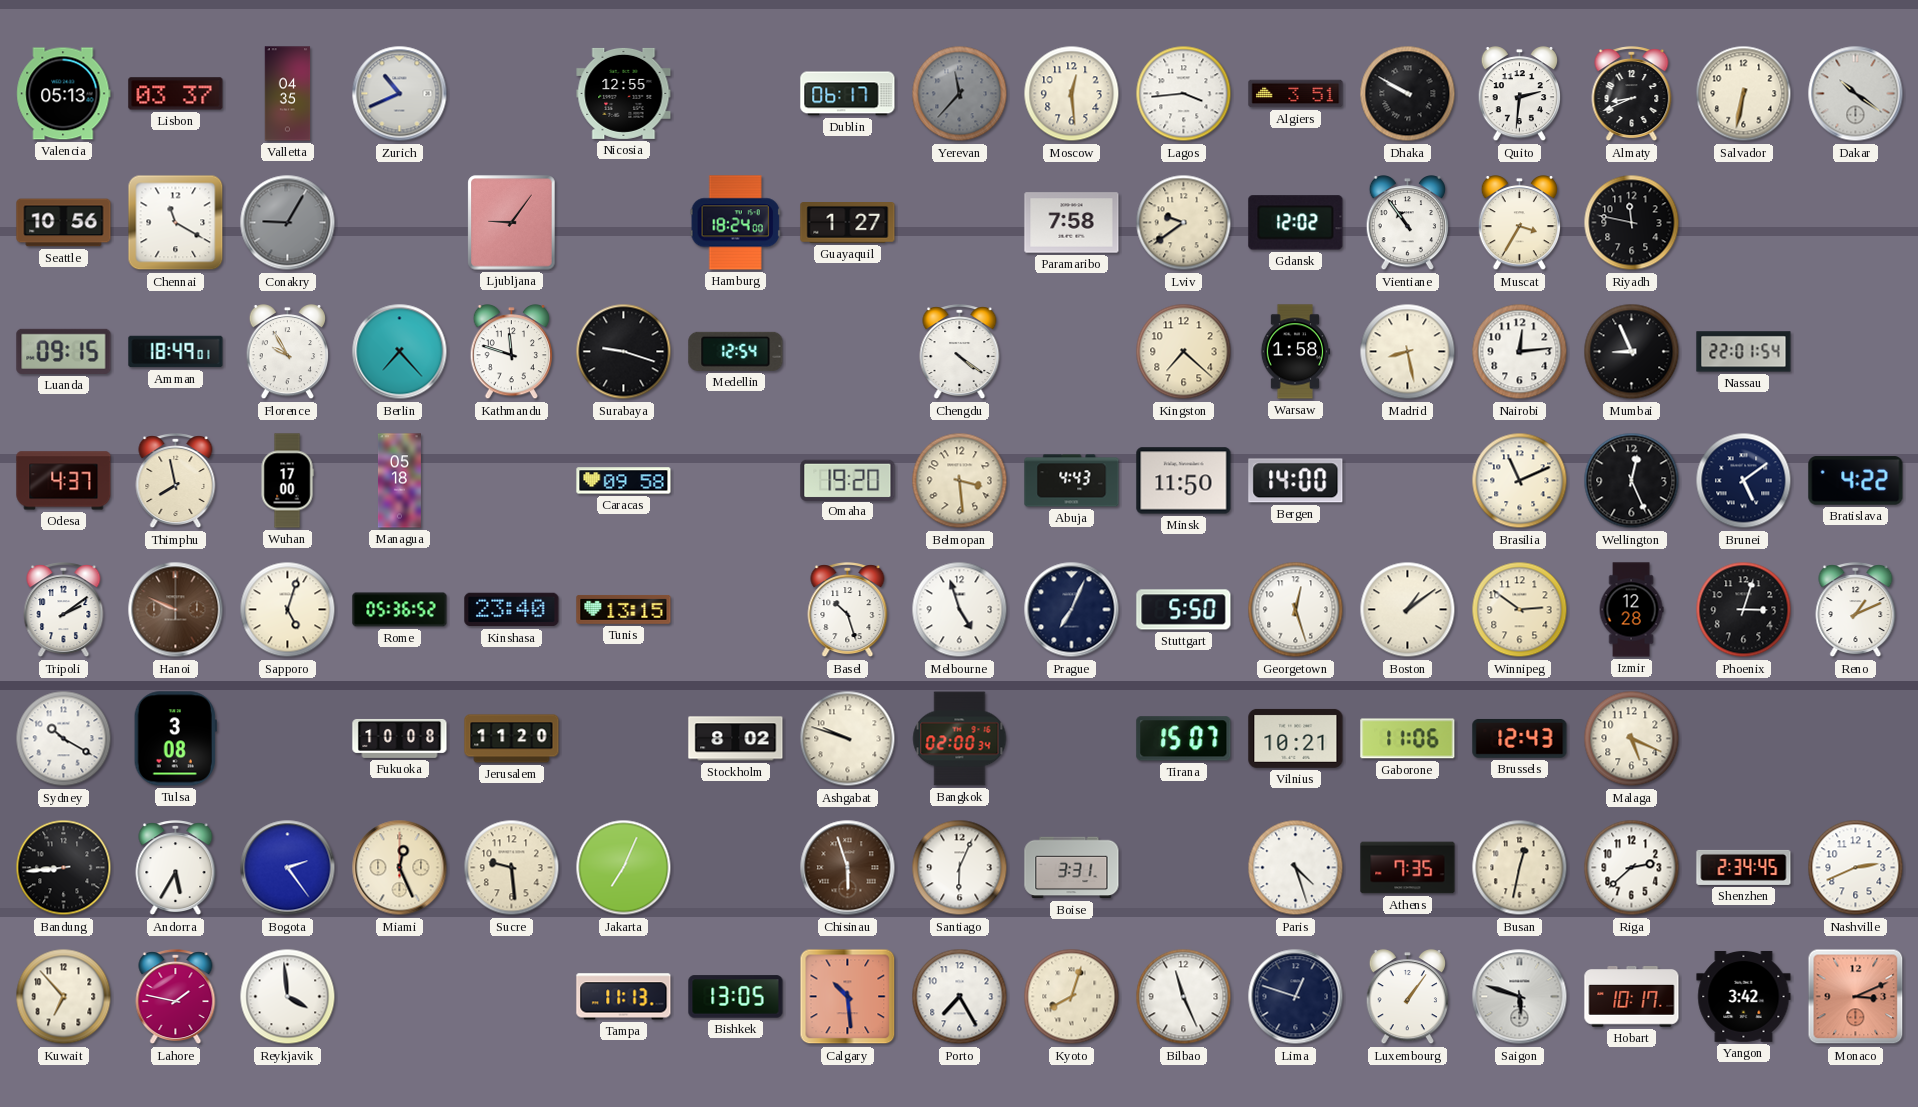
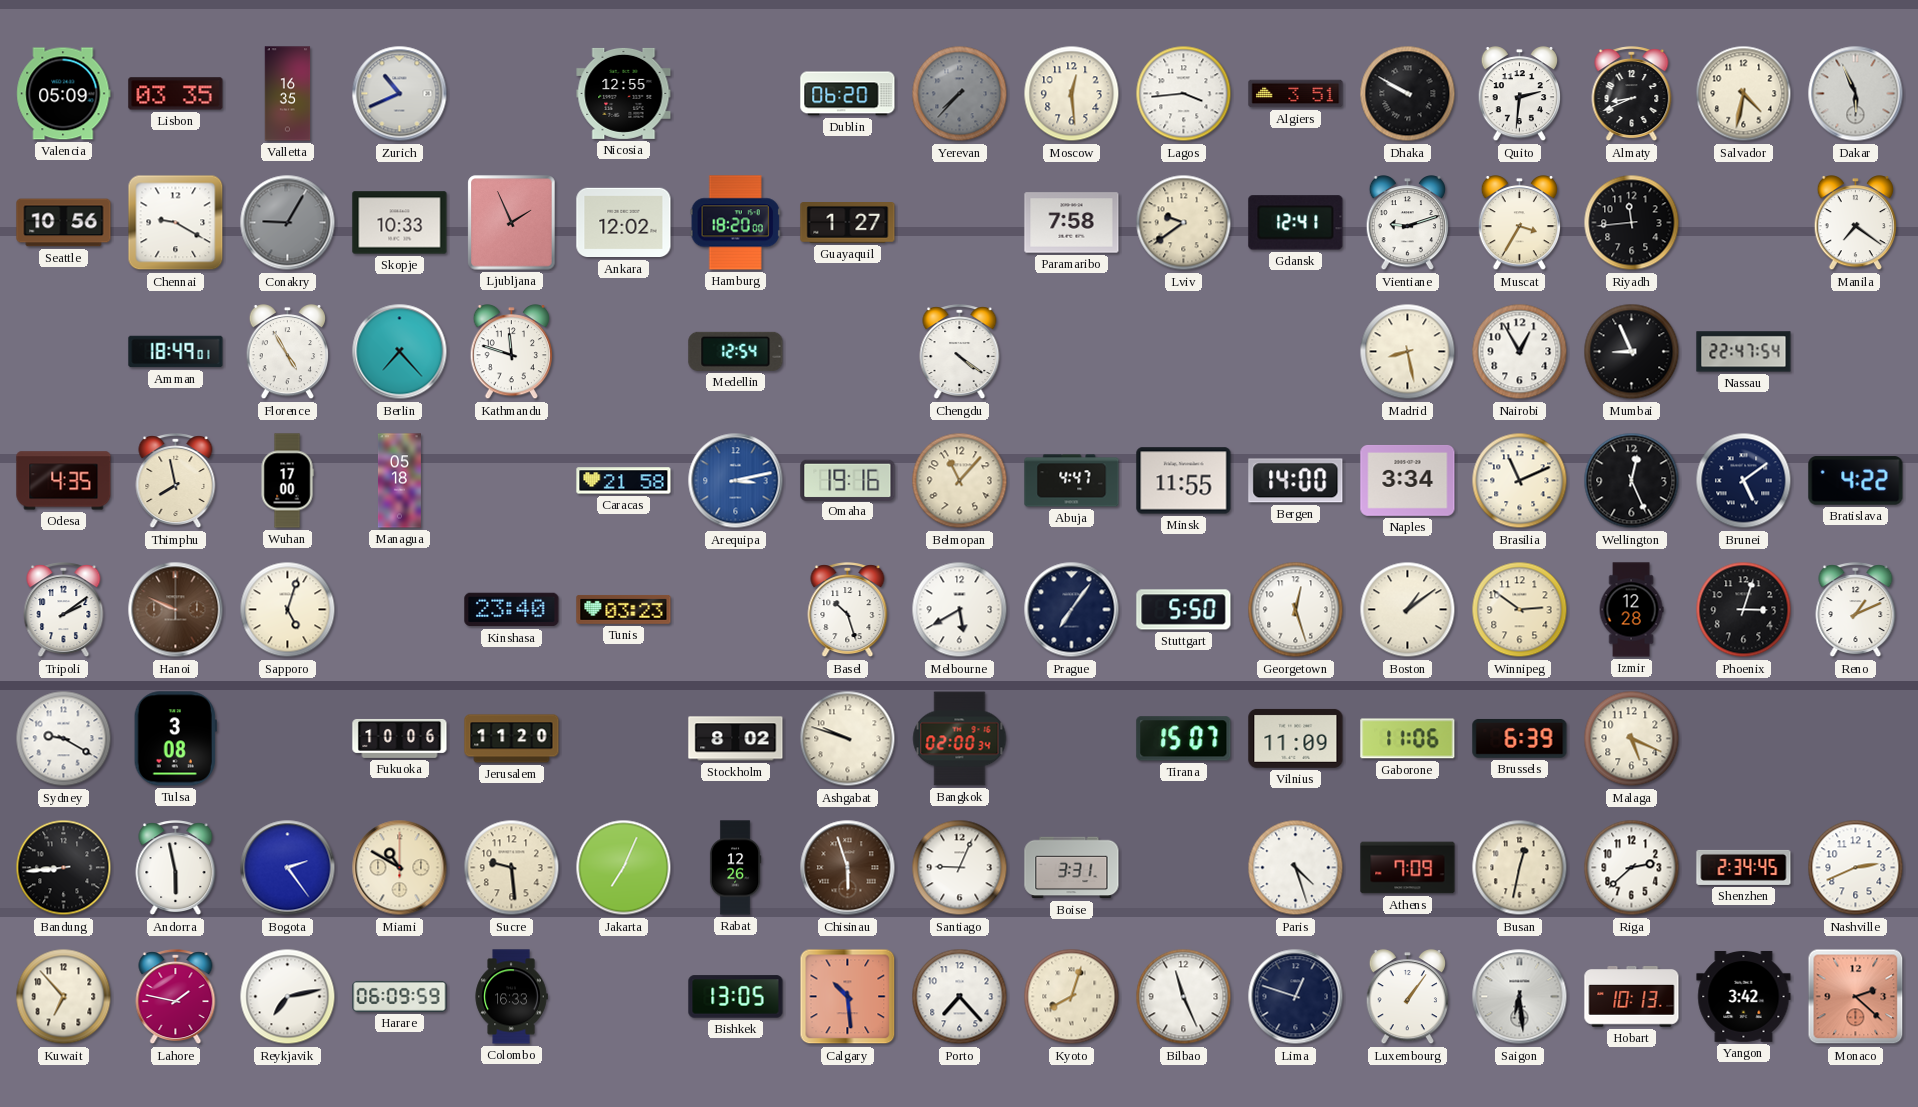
Valencia: 05:13 -> 05:09
Lisbon: 03:37 -> 03:35
Valletta: 04:35 -> 16:35
Dublin: 06:17 -> 06:20
Yerevan: 11:37 -> 7:37
Salvador: 6:32 -> 4:32
Dakar: 10:21 -> 5:56
Chennai: 11:20 -> 9:20
Skopje: none -> 10:33
Ljubljana: 9:06 -> 1:56
Ankara: none -> 12:02
Hamburg: 18:24 -> 18:20
Gdansk: 12:02 -> 12:41
Vientiane: 10:54 -> 9:12
Riyadh: 11:47 -> 11:44
Manila: none -> 7:21
Luanda: 09:15 -> none
Florence: 9:55 -> 4:55
Surabaya: 9:18 -> none
Kingston: 7:22 -> none
Warsaw: 1:58 -> none
Nairobi: 12:14 -> 12:55
Nassau: 22:01 -> 22:47
Odesa: 4:37 -> 4:35
Caracas: 09:58 -> 21:58
Arequipa: none -> 3:13
Omaha: 19:20 -> 19:16
Belmopan: 3:29 -> 11:07
Abuja: 4:43 -> 4:47
Minsk: 11:50 -> 11:55
Naples: none -> 3:34
Rome: 05:36 -> none
Tunis: 13:15 -> 03:23
Melbourne: 4:57 -> 5:40
Prague: 7:04 -> 7:06
Sydney: 10:20 -> 9:20
Fukuoka: 10:08 -> 10:06
Vilnius: 10:21 -> 11:09
Brussels: 12:43 -> 6:39
Andorra: 5:35 -> 5:58
Miami: 12:26 -> 10:50
Rabat: none -> 12:26
Santiago: 6:04 -> 9:04
Athens: 7:35 -> 7:09
Reykjavik: 3:59 -> 7:13
Harare: none -> 06:09
Colombo: none -> 16:33
Tampa: 11:13 -> none
Porto: 7:25 -> 7:23
Saigon: 5:48 -> 6:29
Hobart: 10:17 -> 10:13
Monaco: 3:11 -> 2:22
